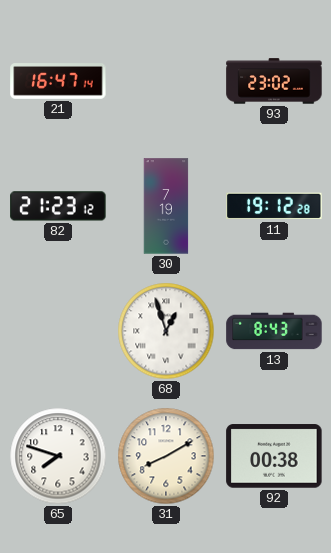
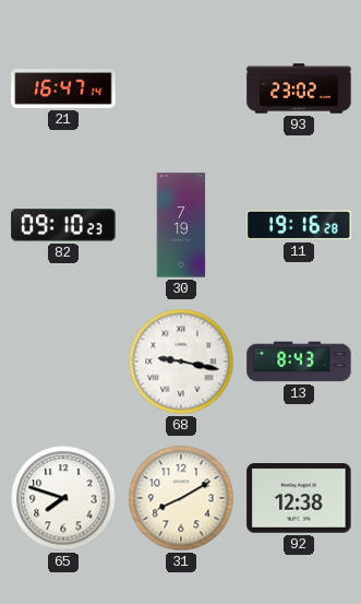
82: 21:23 -> 09:10
11: 19:12 -> 19:16
68: 12:57 -> 9:17
92: 00:38 -> 12:38
